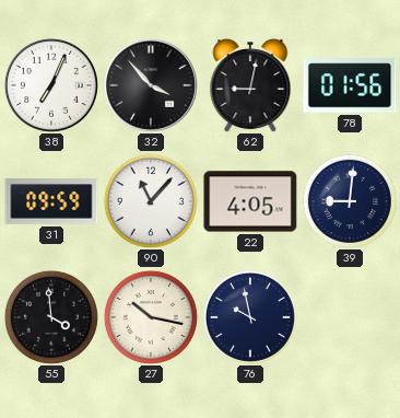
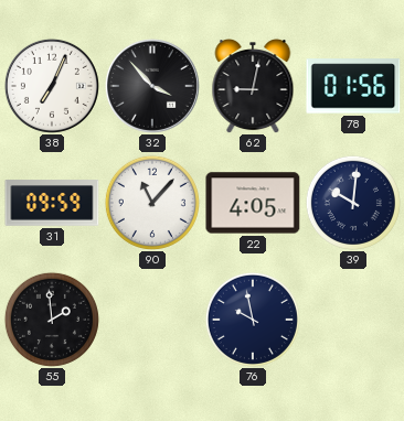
39: 9:01 -> 10:01
55: 3:59 -> 1:59
27: 10:17 -> none
